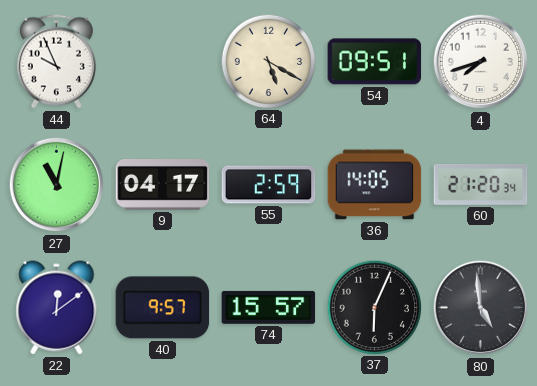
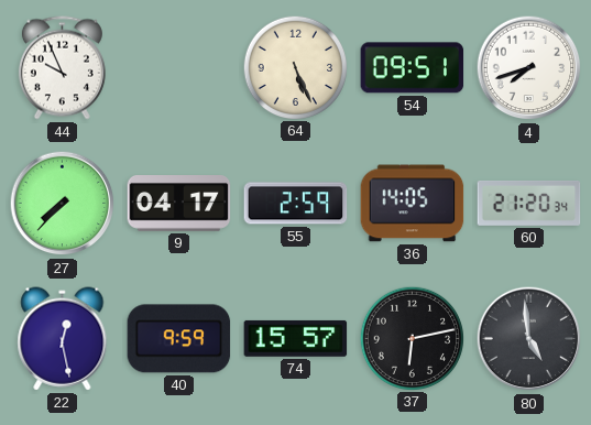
64: 5:20 -> 5:26
27: 11:02 -> 7:37
22: 12:09 -> 12:28
40: 9:57 -> 9:59
37: 6:04 -> 6:13
